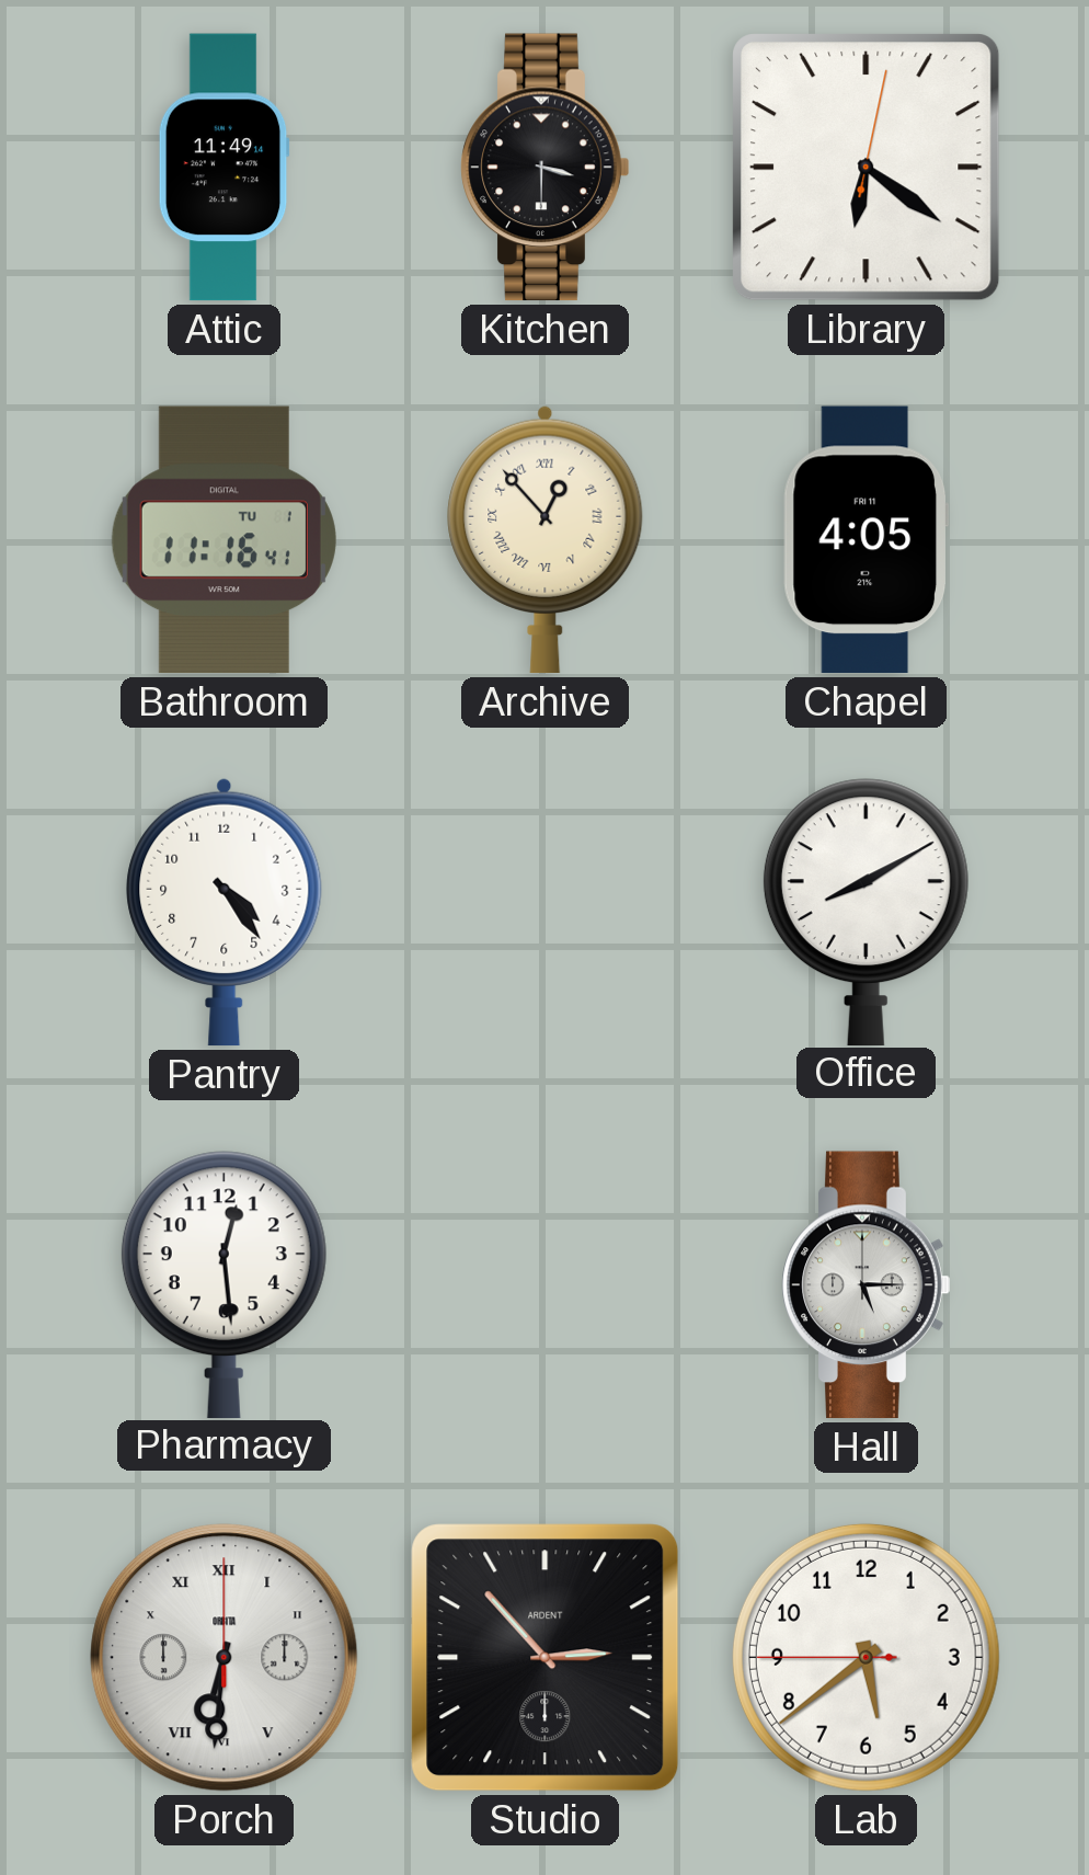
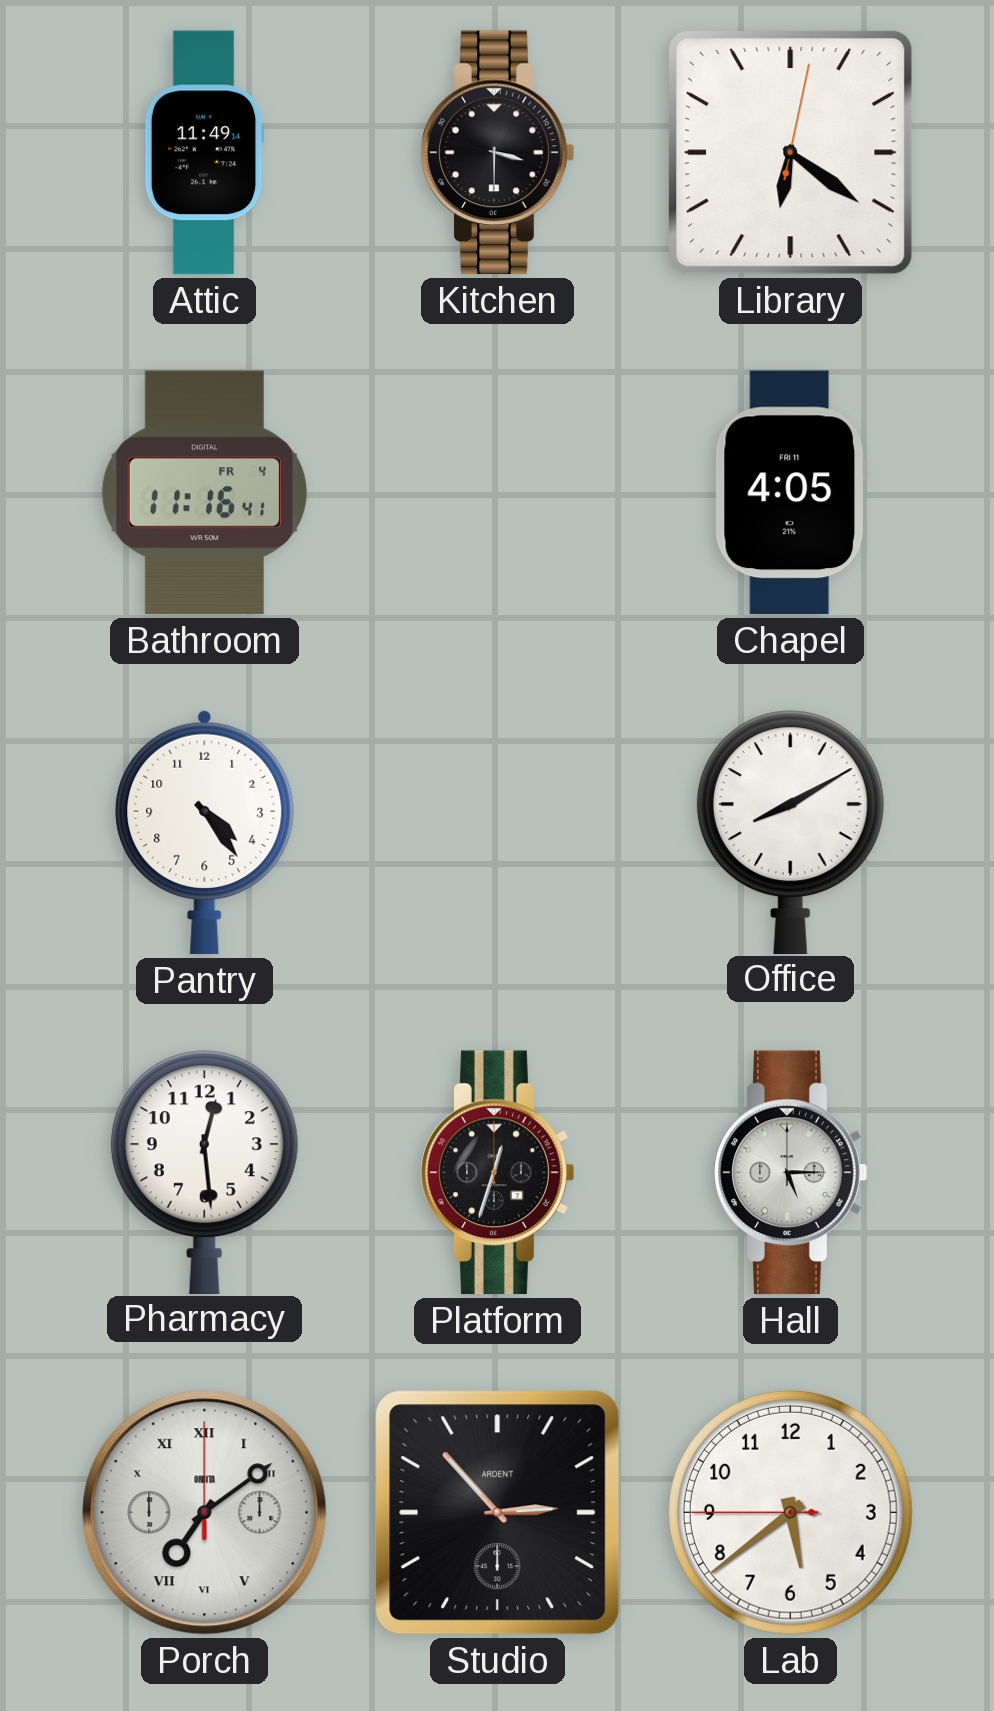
Bathroom date: TU 1 -> FR 4
Archive: 12:53 -> none
Platform: none -> 12:33
Porch: 6:31 -> 7:09
